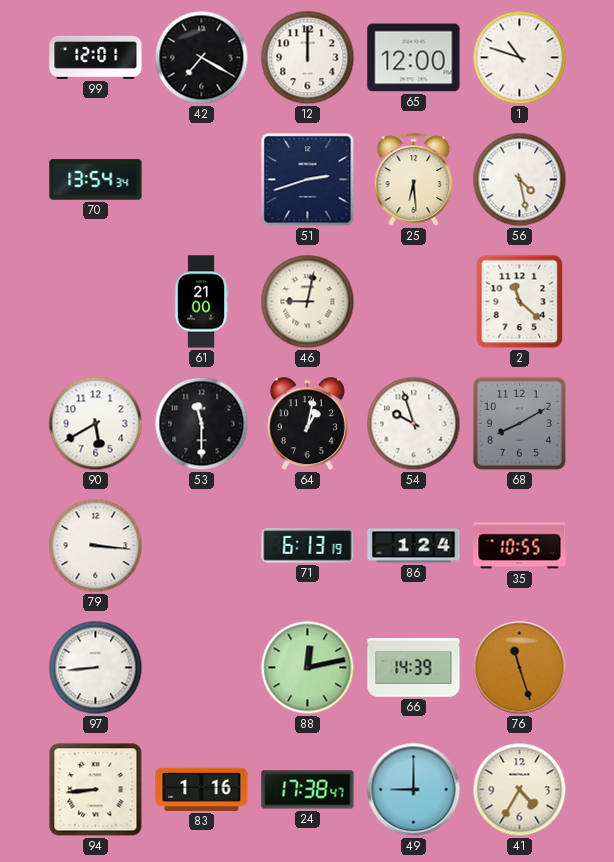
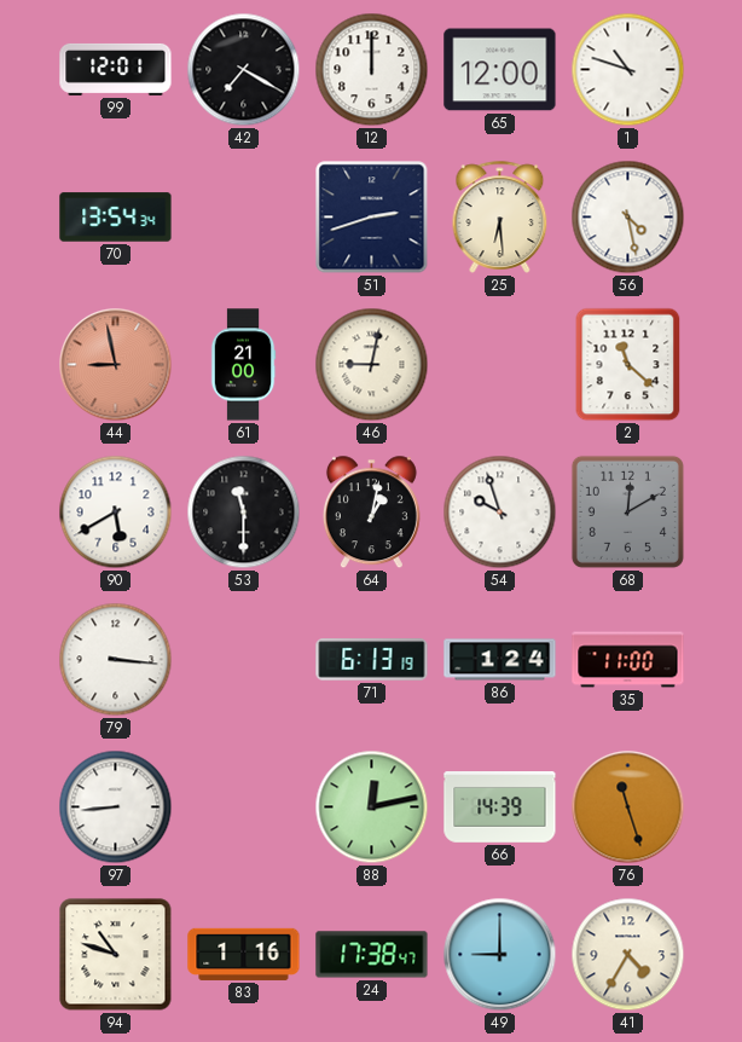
44: none -> 8:58
68: 8:10 -> 12:10
35: 10:55 -> 11:00
94: 8:44 -> 10:48
